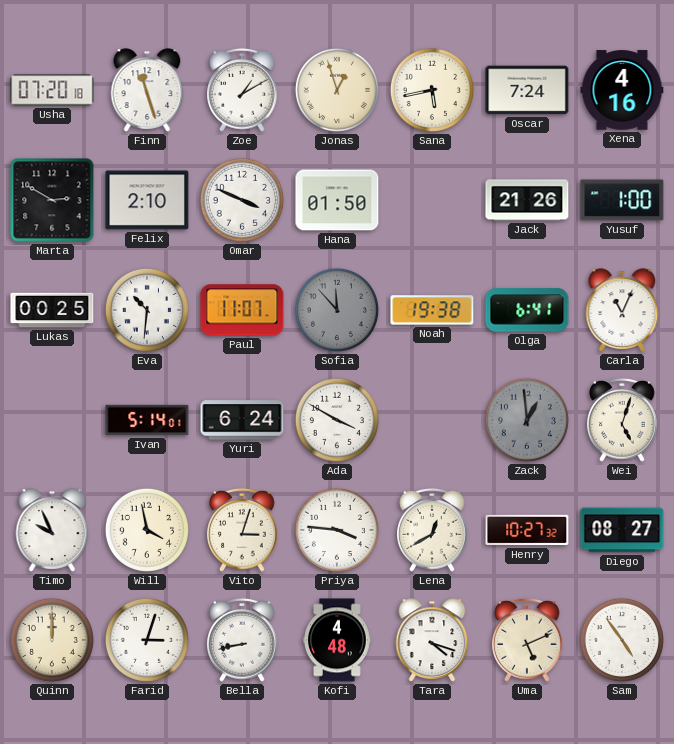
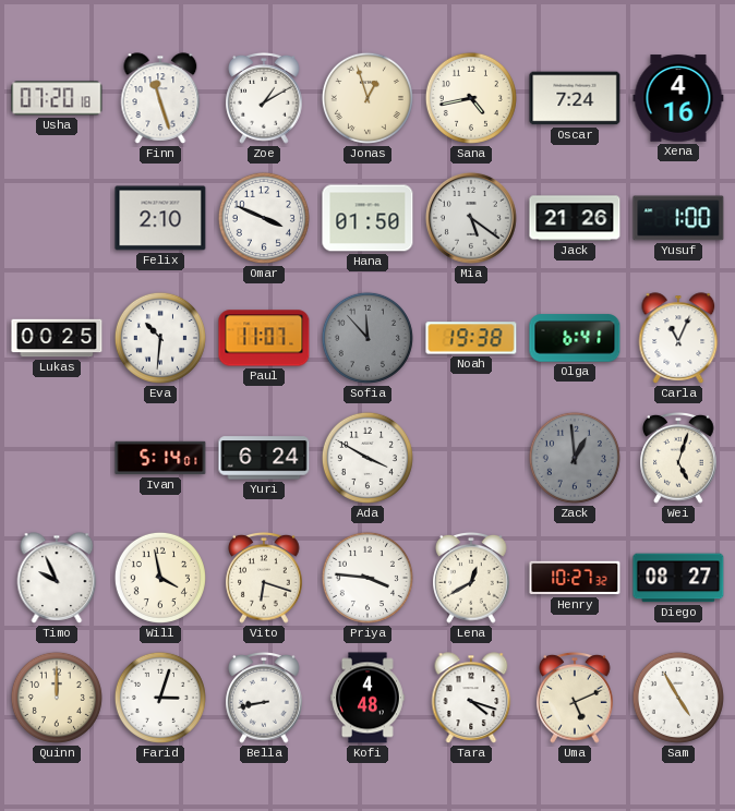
Sana: 5:43 -> 4:43
Marta: 2:50 -> none
Mia: none -> 5:21
Vito: 3:03 -> 6:18
Sam: 4:54 -> 4:55
